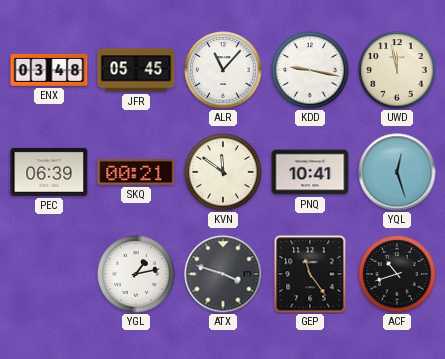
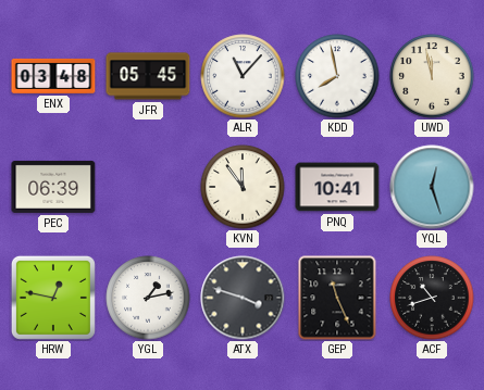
KDD: 9:17 -> 7:58
SKQ: 00:21 -> none
KVN: 11:51 -> 11:54
HRW: none -> 12:47
GEP: 11:24 -> 11:26
